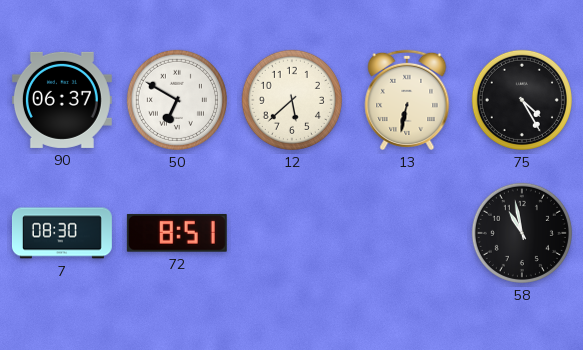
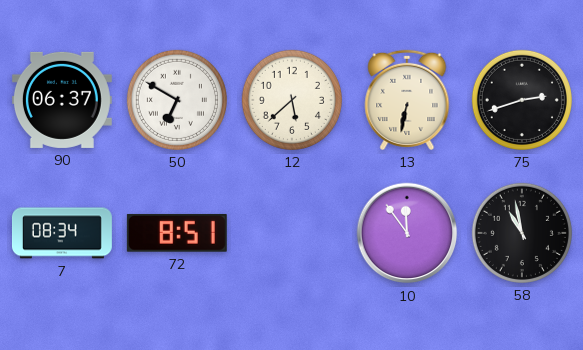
75: 4:25 -> 2:42
7: 08:30 -> 08:34
10: none -> 11:54
